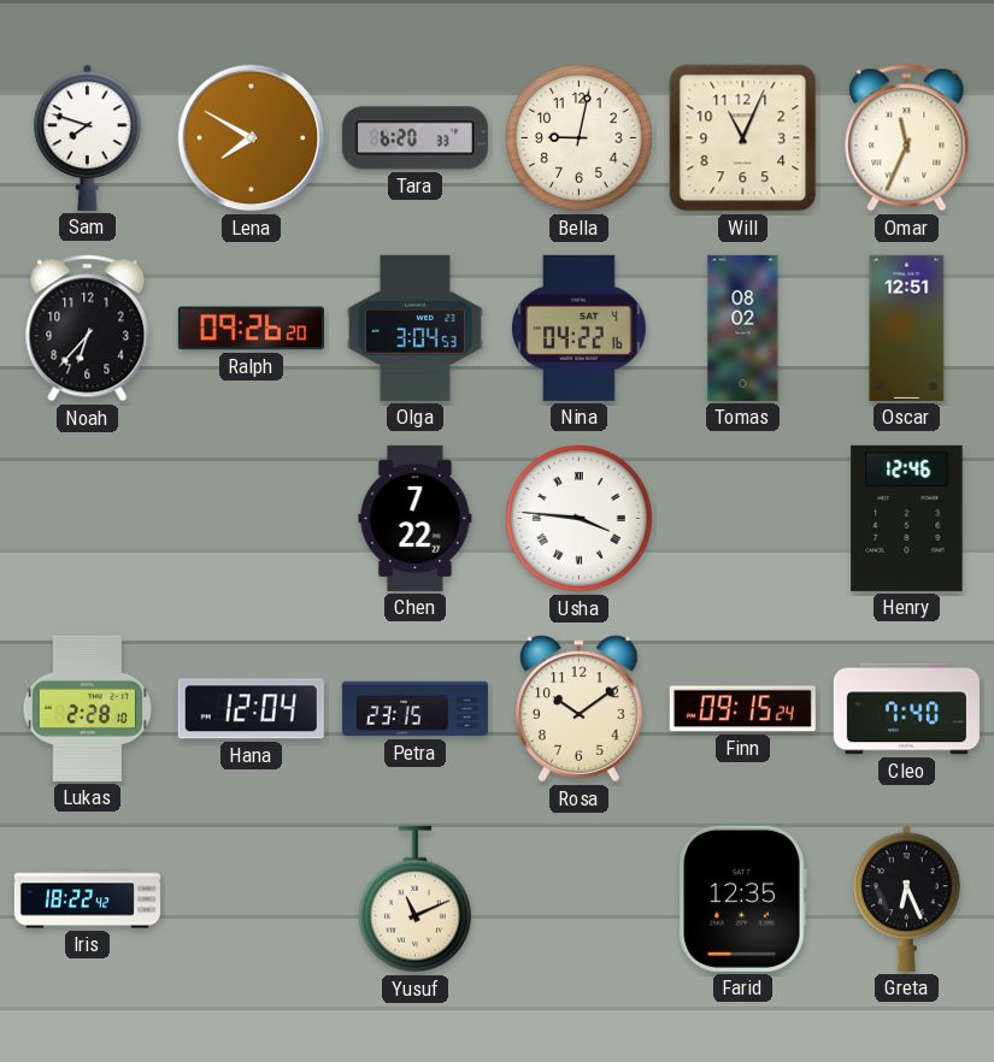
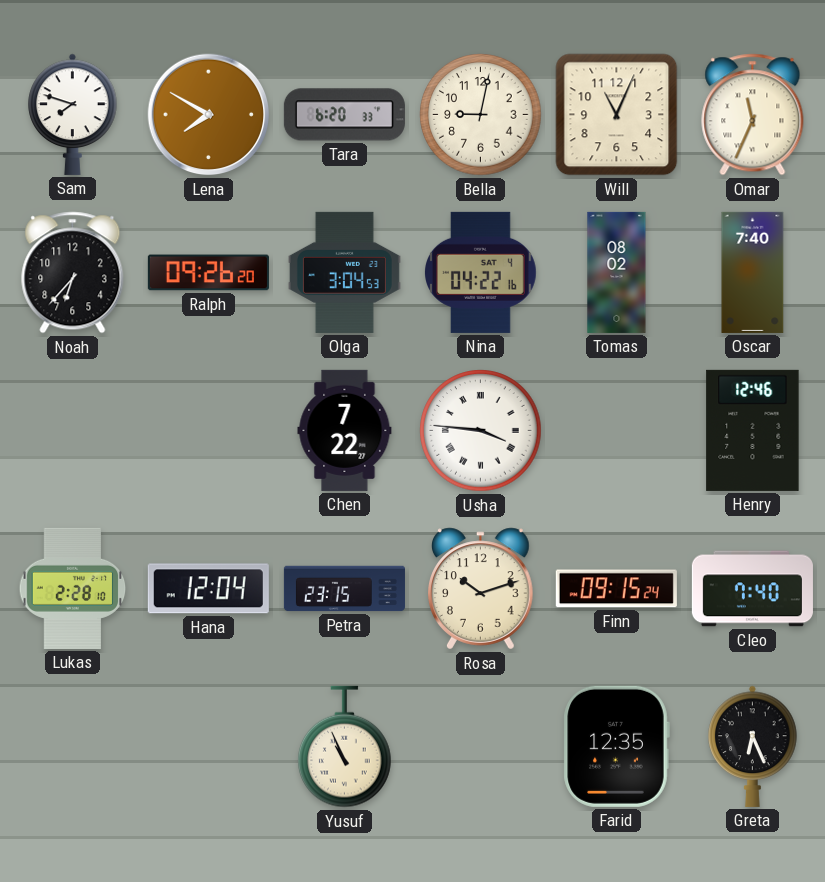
Oscar: 12:51 -> 7:40
Rosa: 10:09 -> 10:12
Iris: 18:22 -> none
Yusuf: 11:11 -> 10:56
